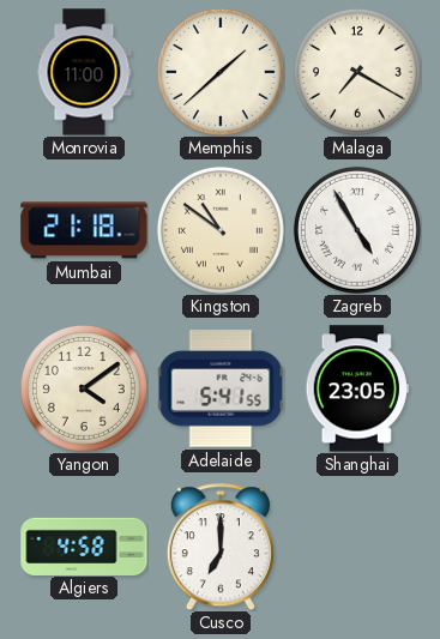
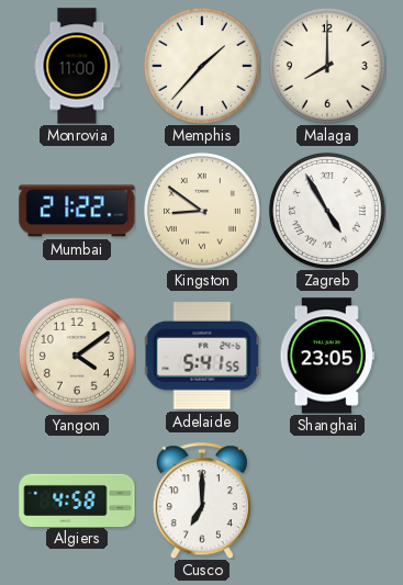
Memphis: 1:38 -> 1:37
Malaga: 7:20 -> 8:00
Mumbai: 21:18 -> 21:22
Kingston: 10:51 -> 8:51
